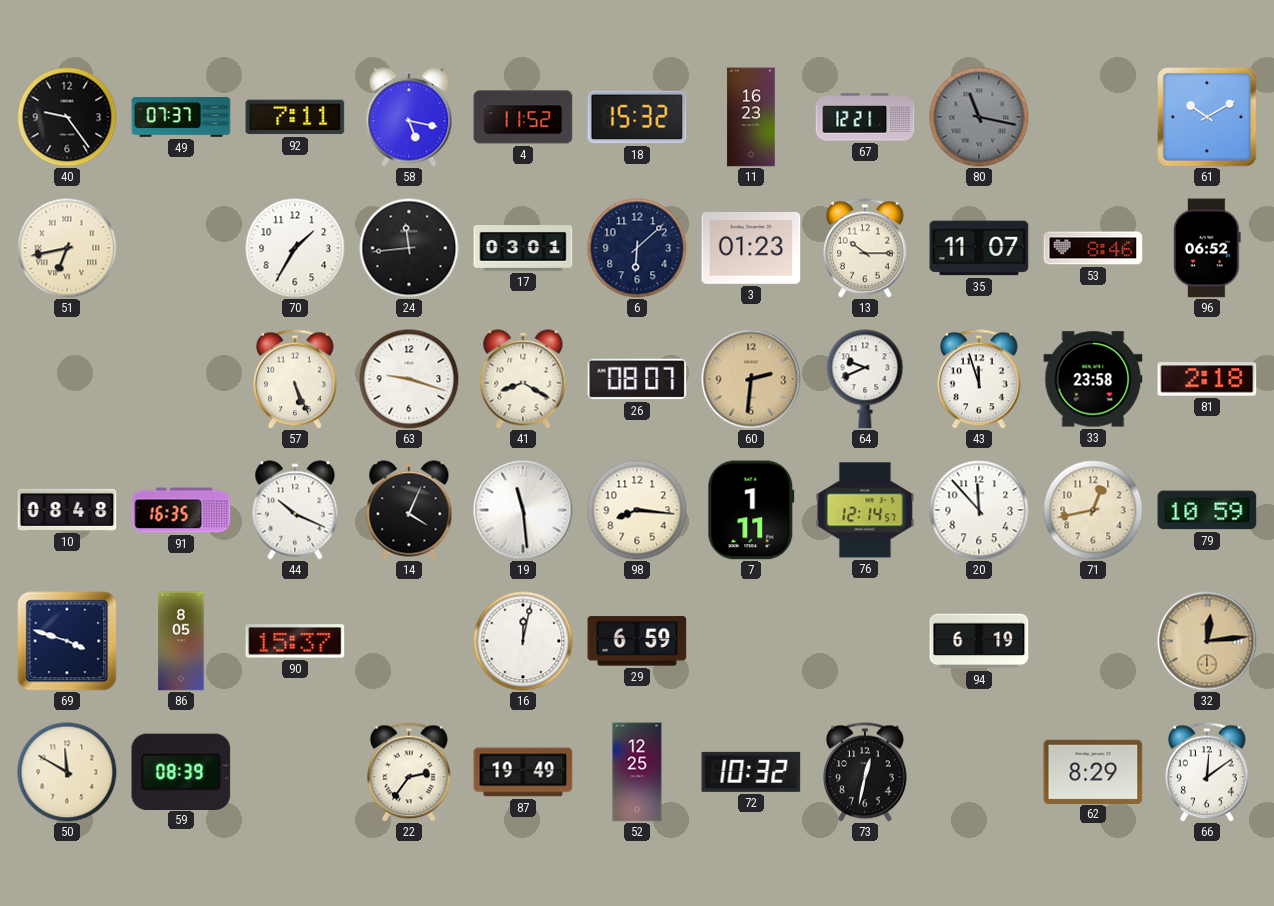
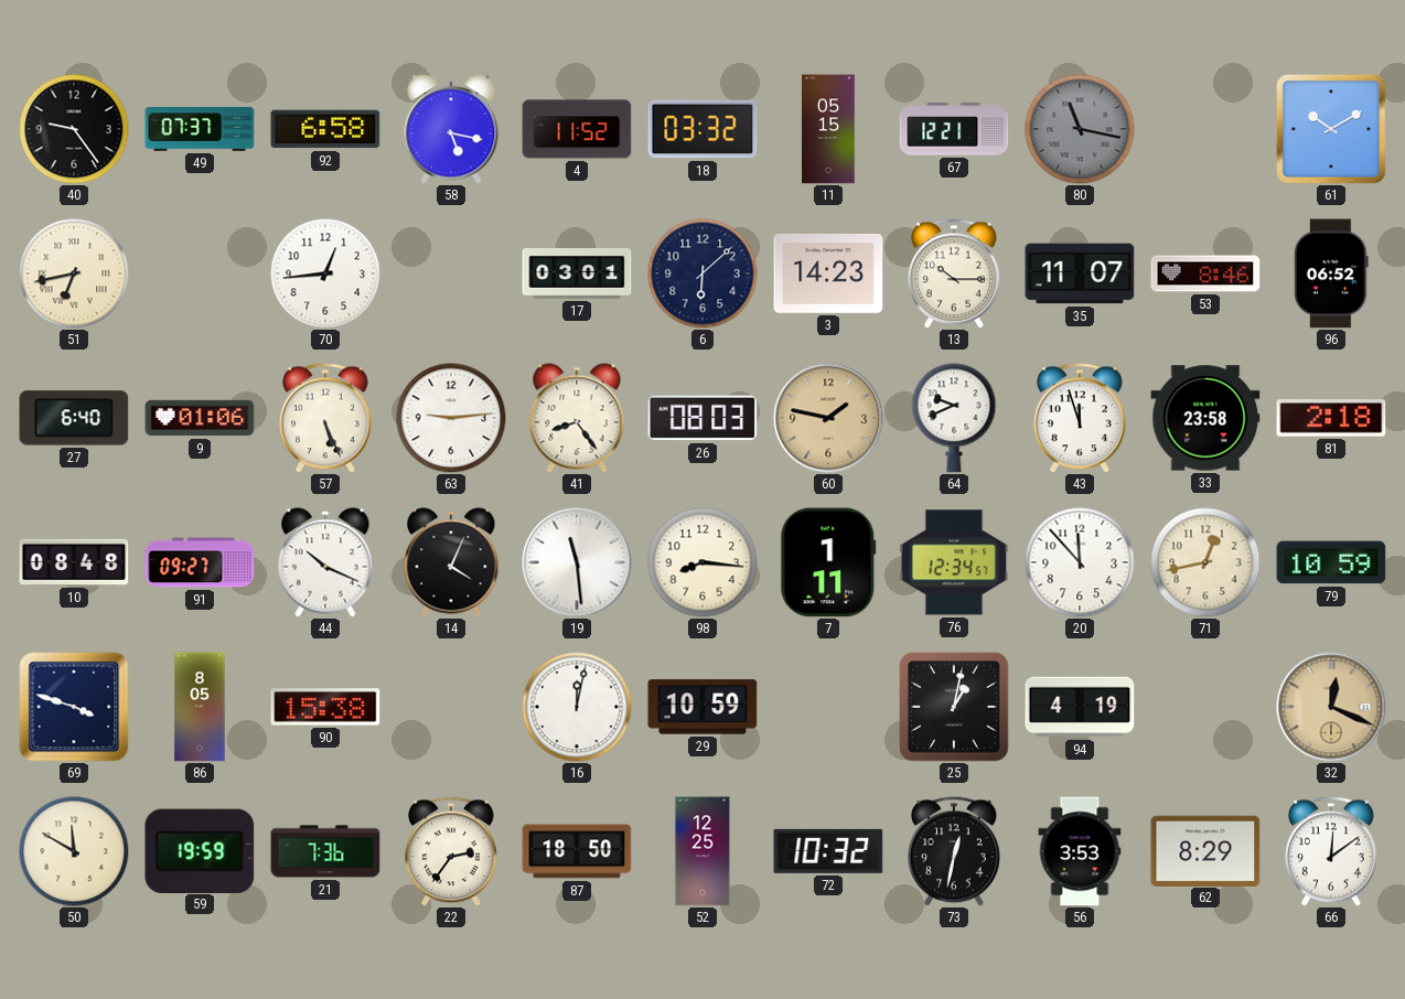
92: 7:11 -> 6:58
18: 15:32 -> 03:32
11: 16:23 -> 05:15
70: 1:35 -> 12:44
24: 11:44 -> none
3: 01:23 -> 14:23
27: none -> 6:40
9: none -> 01:06
63: 9:18 -> 9:14
41: 8:20 -> 8:24
26: 08:07 -> 08:03
60: 2:31 -> 1:47
91: 16:35 -> 09:27
76: 12:14 -> 12:34
90: 15:37 -> 15:38
29: 6:59 -> 10:59
25: none -> 1:02
94: 6:19 -> 4:19
32: 12:14 -> 12:19
59: 08:39 -> 19:59
21: none -> 7:36
87: 19:49 -> 18:50
56: none -> 3:53
